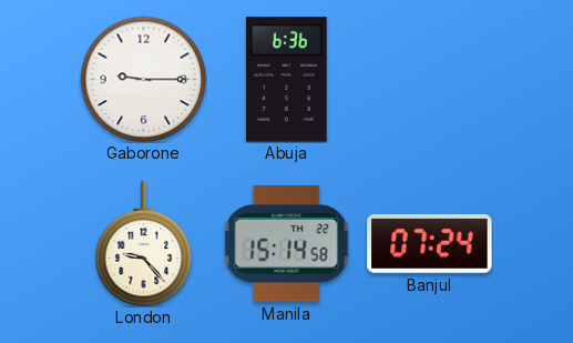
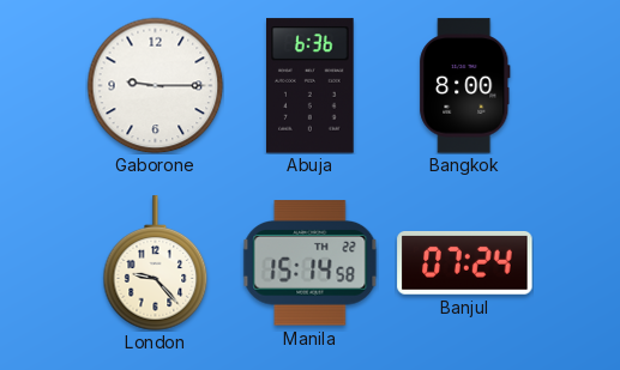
Bangkok: none -> 8:00
